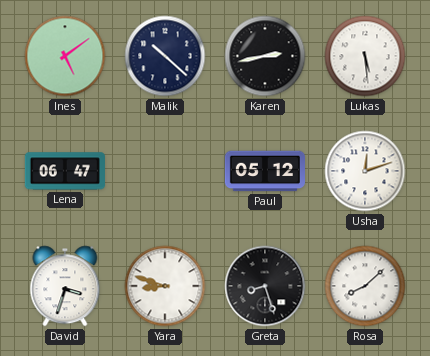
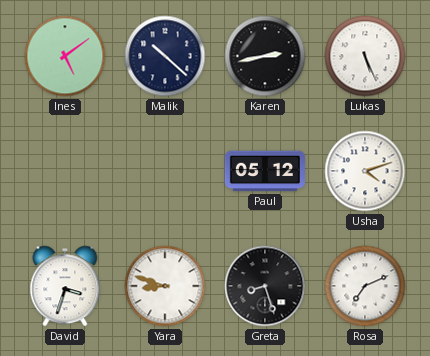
Lukas: 5:29 -> 5:26
Lena: 06:47 -> none
Usha: 12:12 -> 4:12
Rosa: 8:08 -> 7:11
